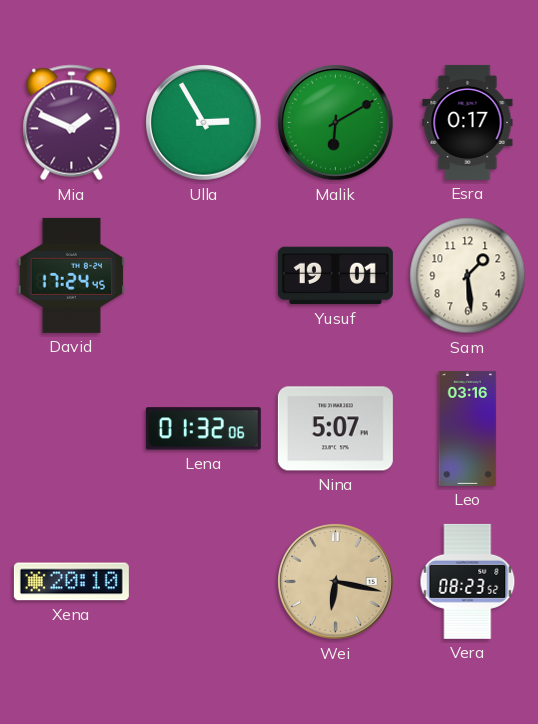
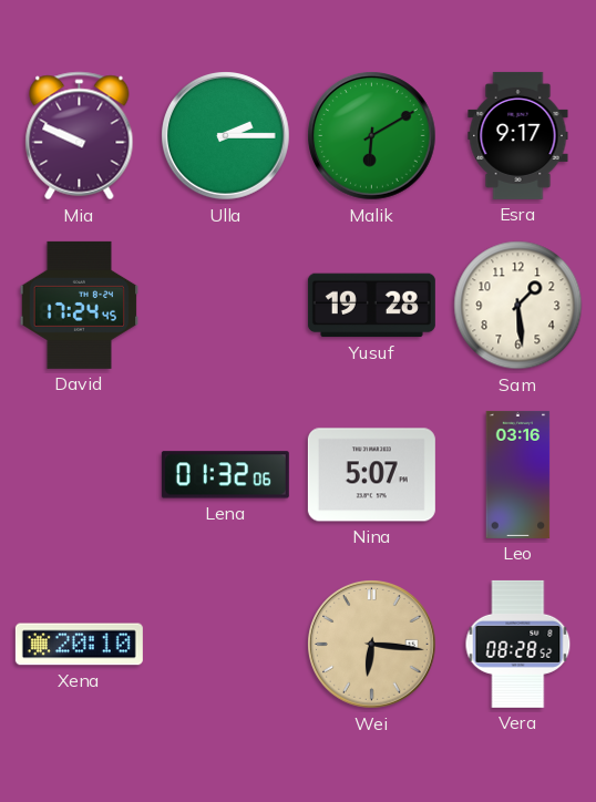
Mia: 1:49 -> 9:49
Ulla: 2:55 -> 2:15
Esra: 0:17 -> 9:17
Yusuf: 19:01 -> 19:28
Wei: 6:17 -> 6:16
Vera: 08:23 -> 08:28
